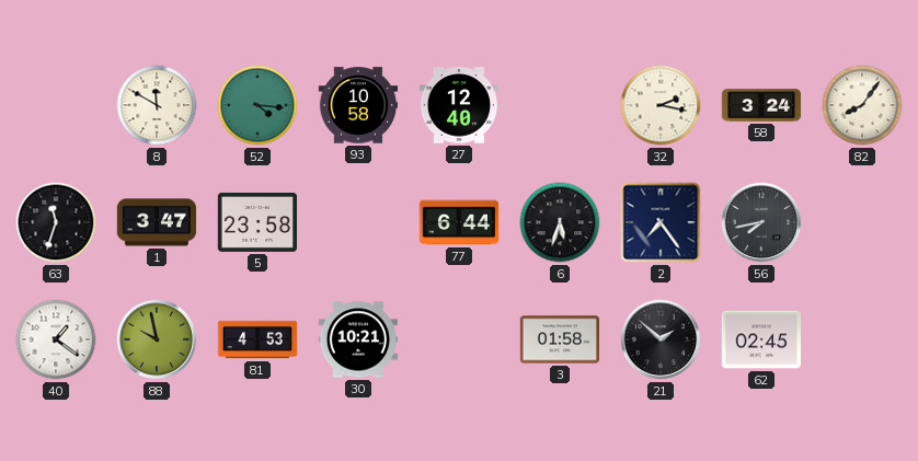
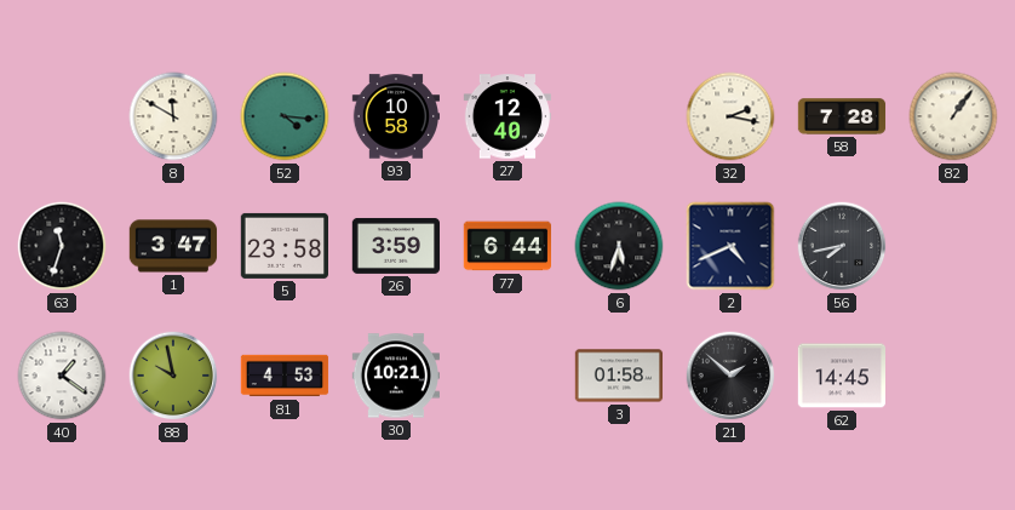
58: 3:24 -> 7:28
82: 8:06 -> 1:06
26: none -> 3:59
2: 7:24 -> 4:41
62: 02:45 -> 14:45
